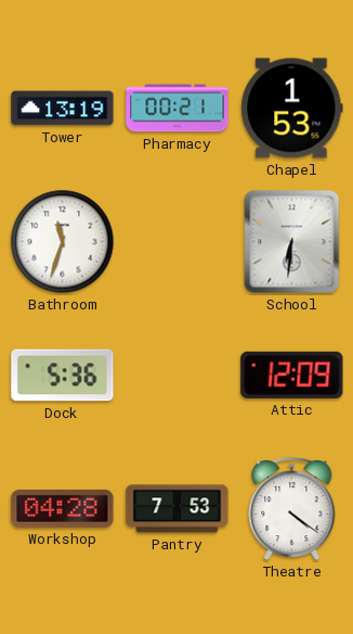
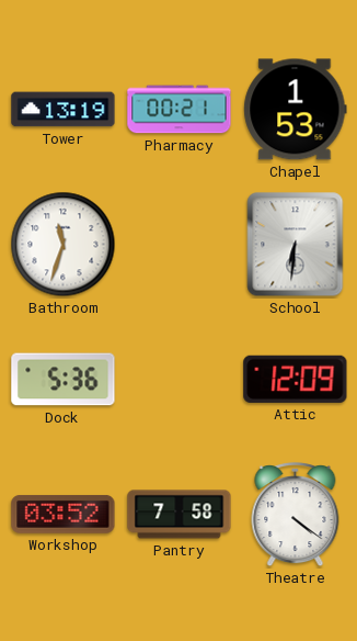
Workshop: 04:28 -> 03:52
Pantry: 7:53 -> 7:58
